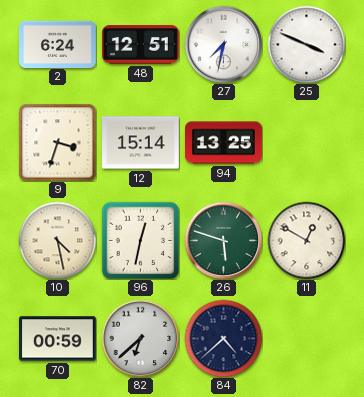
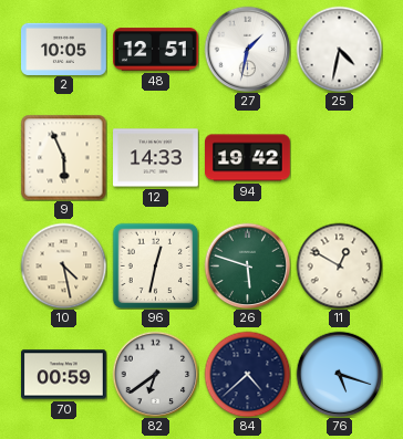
2: 6:24 -> 10:05
27: 7:32 -> 1:32
25: 3:49 -> 4:32
9: 3:33 -> 5:56
12: 15:14 -> 14:33
94: 13:25 -> 19:42
82: 6:38 -> 6:39
76: none -> 5:18
